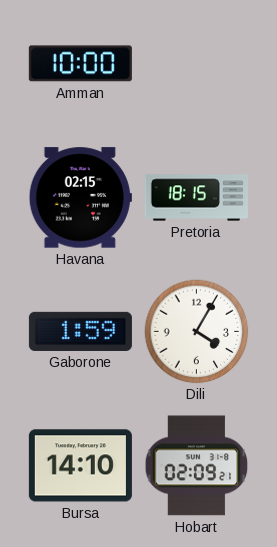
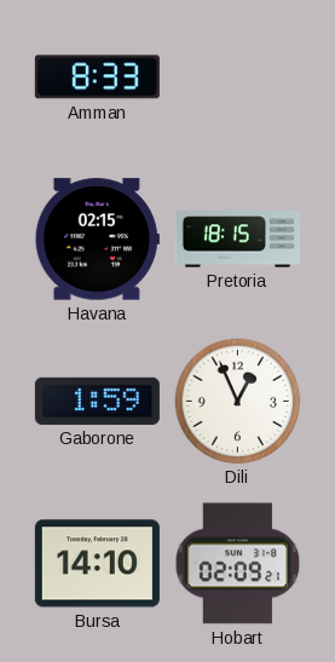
Amman: 10:00 -> 8:33
Dili: 4:05 -> 12:56
